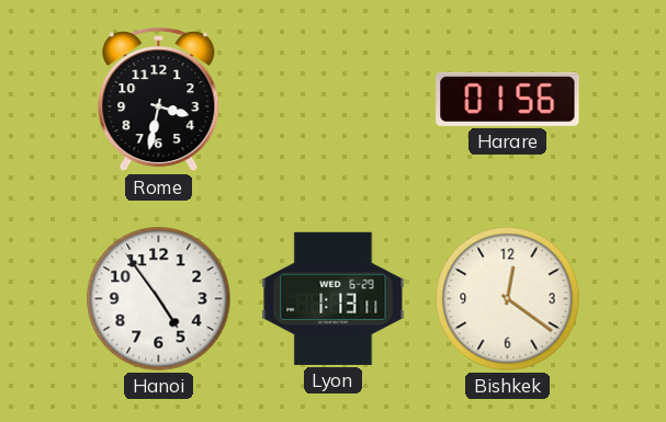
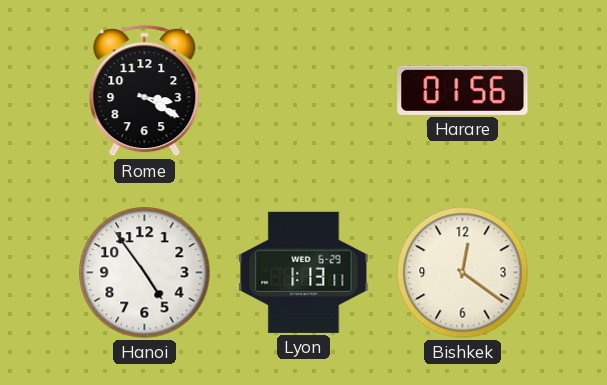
Rome: 3:32 -> 3:20
